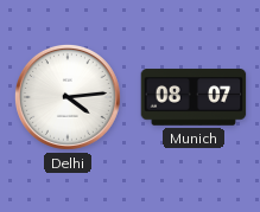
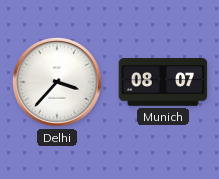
Delhi: 4:14 -> 3:37
